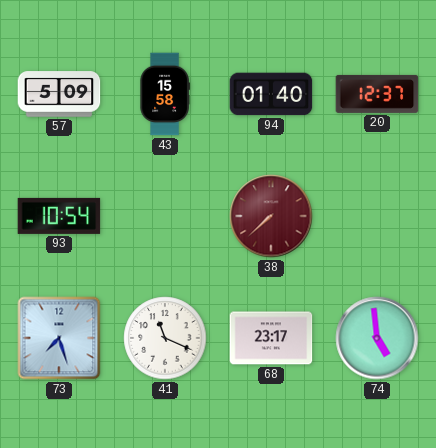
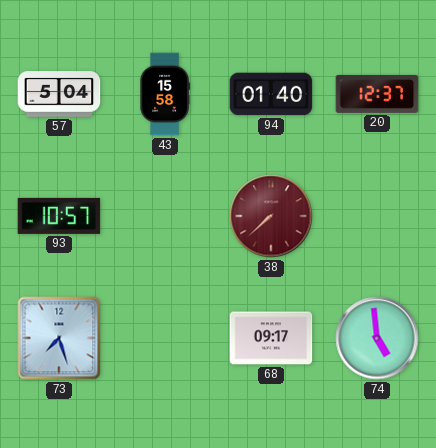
57: 5:09 -> 5:04
93: 10:54 -> 10:57
41: 11:19 -> none
68: 23:17 -> 09:17
